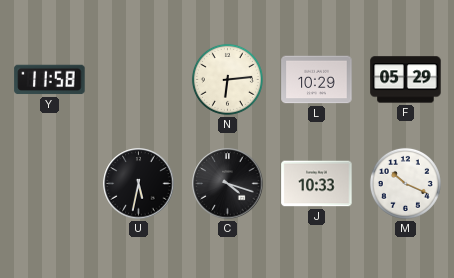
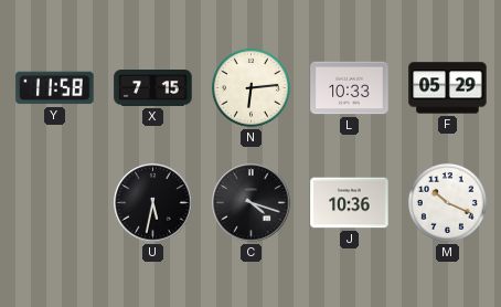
X: none -> 7:15
L: 10:29 -> 10:33
J: 10:33 -> 10:36
